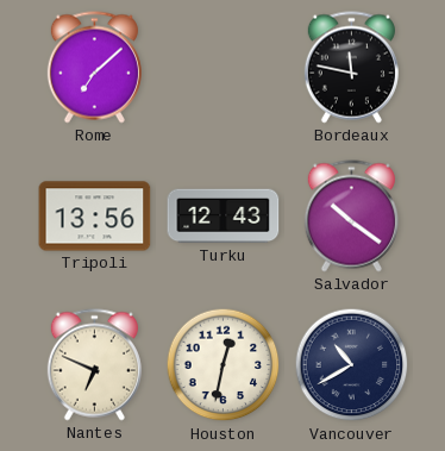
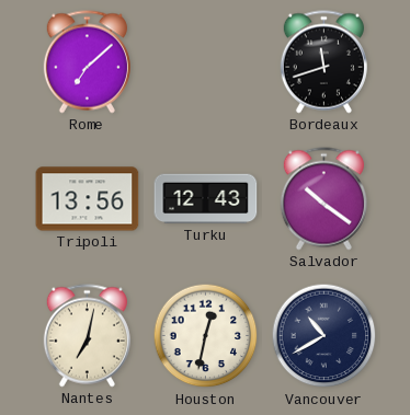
Bordeaux: 11:47 -> 11:42
Nantes: 6:49 -> 7:02
